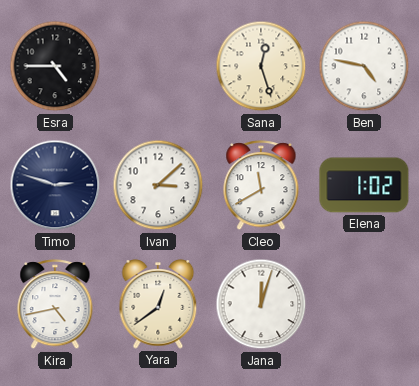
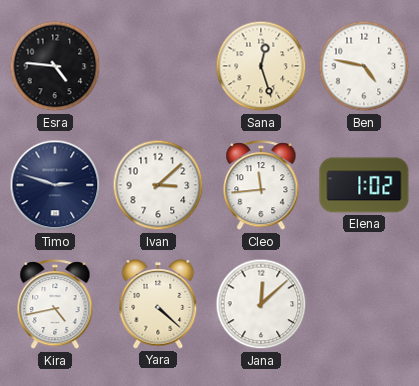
Esra: 4:45 -> 4:46
Cleo: 11:40 -> 11:44
Yara: 12:39 -> 4:22
Jana: 12:03 -> 12:08
